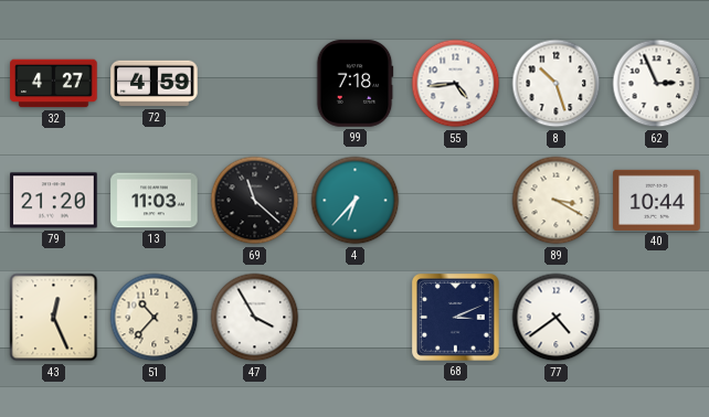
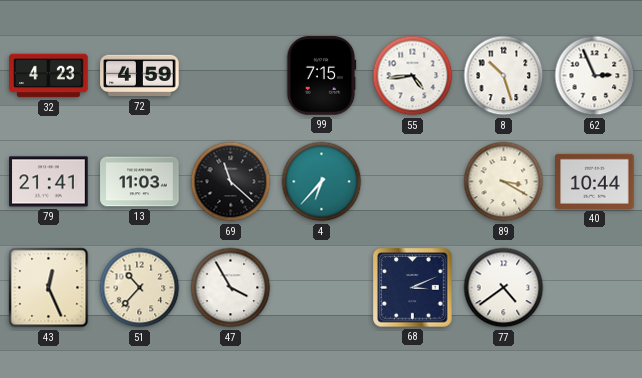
32: 4:27 -> 4:23
99: 7:18 -> 7:15
79: 21:20 -> 21:41
